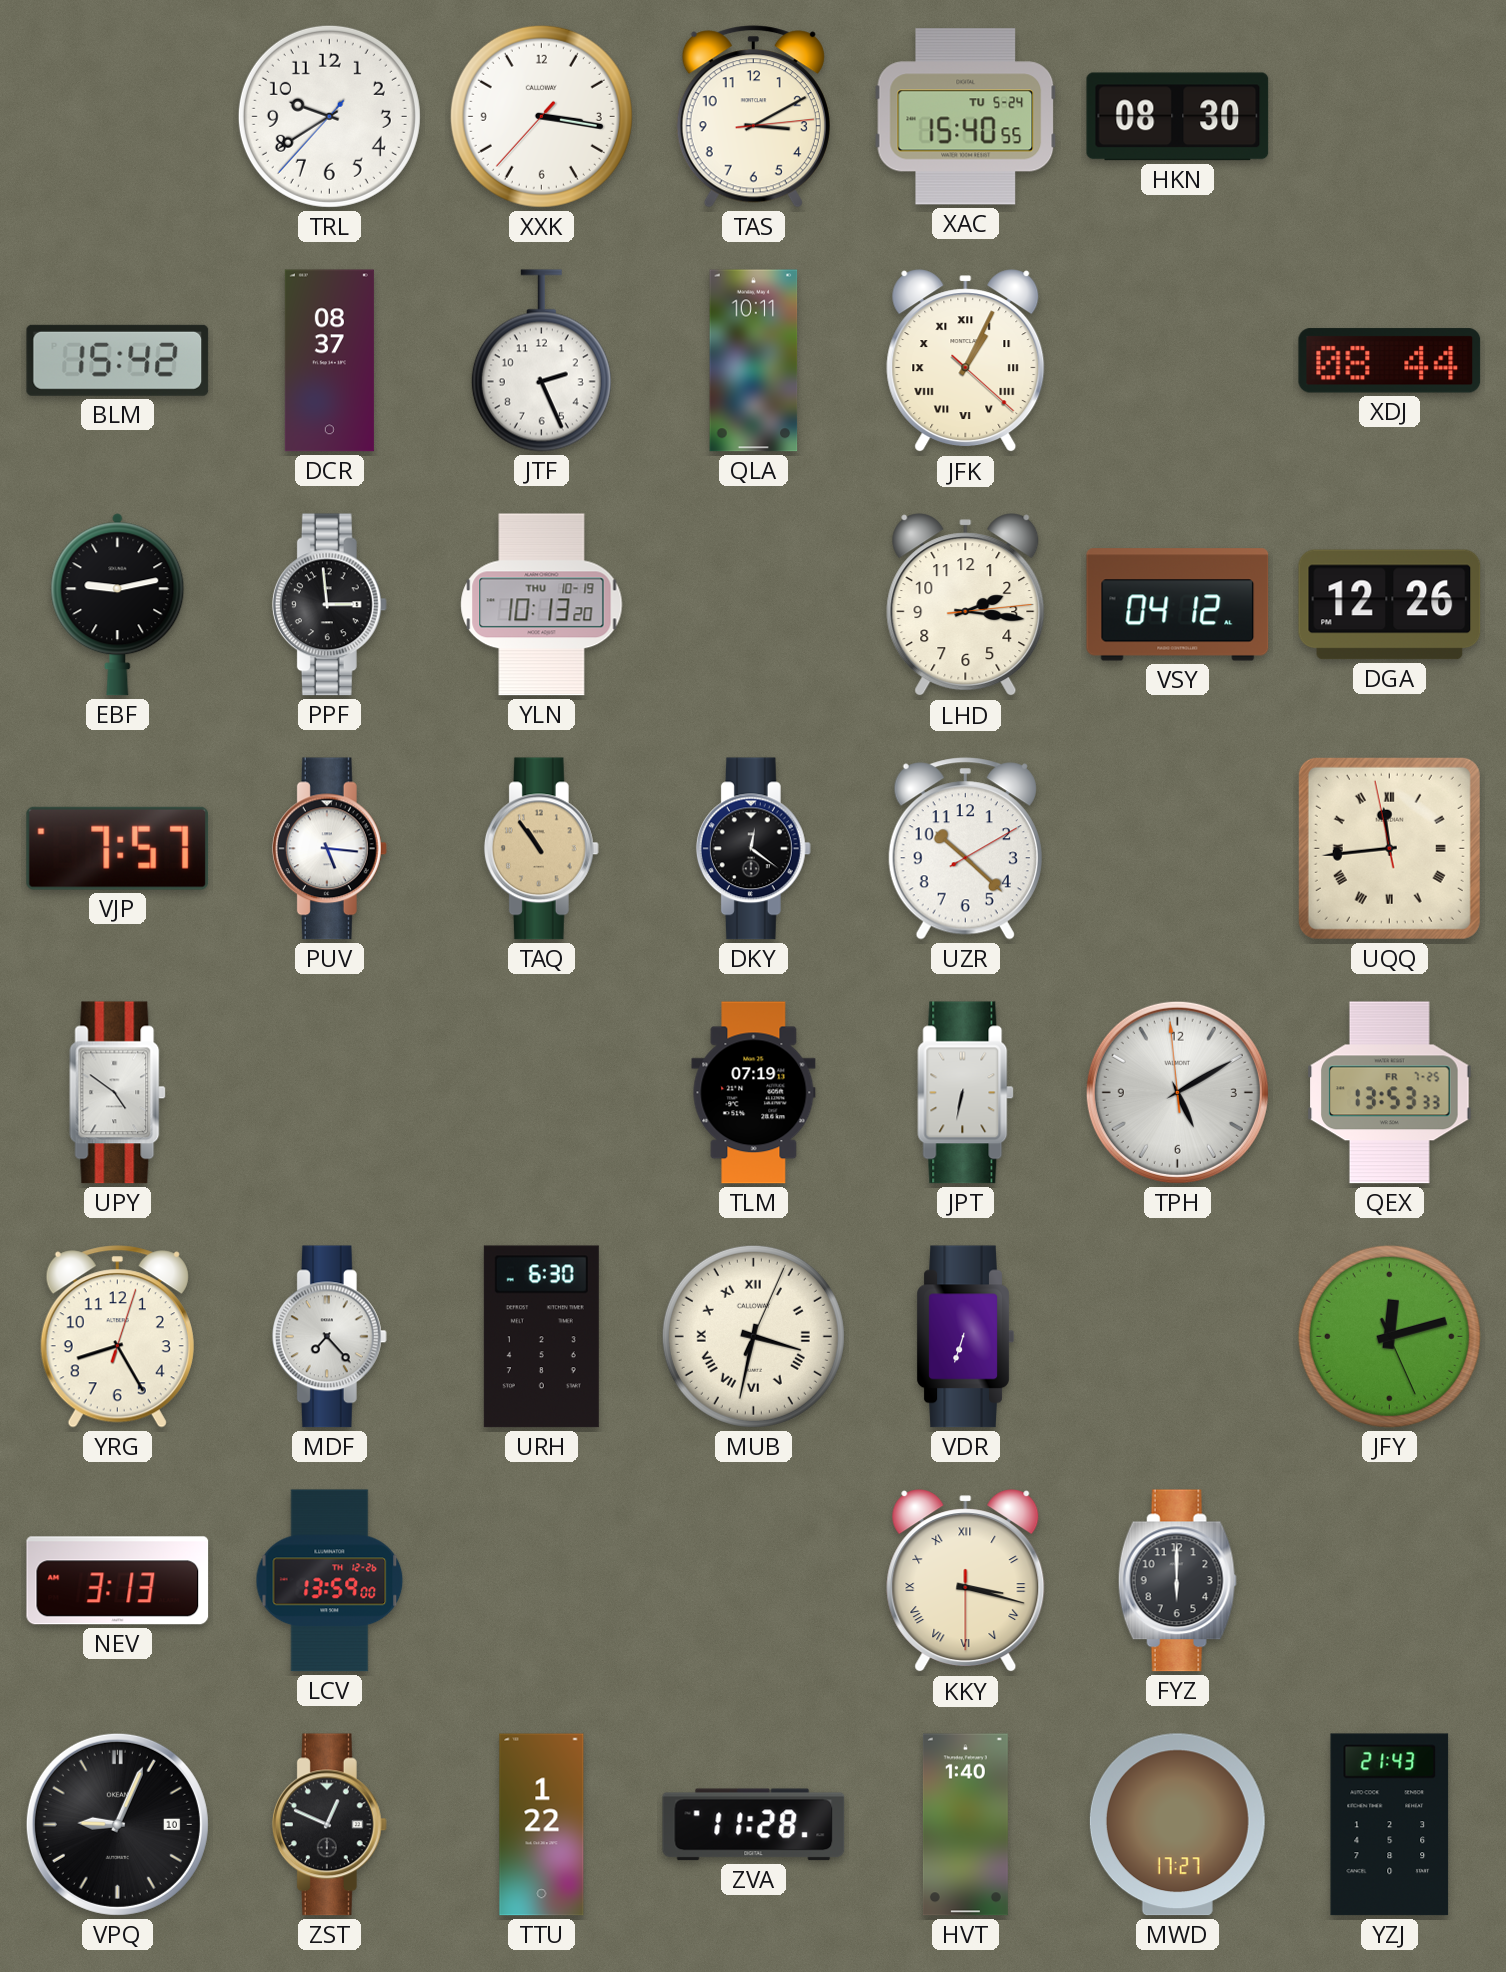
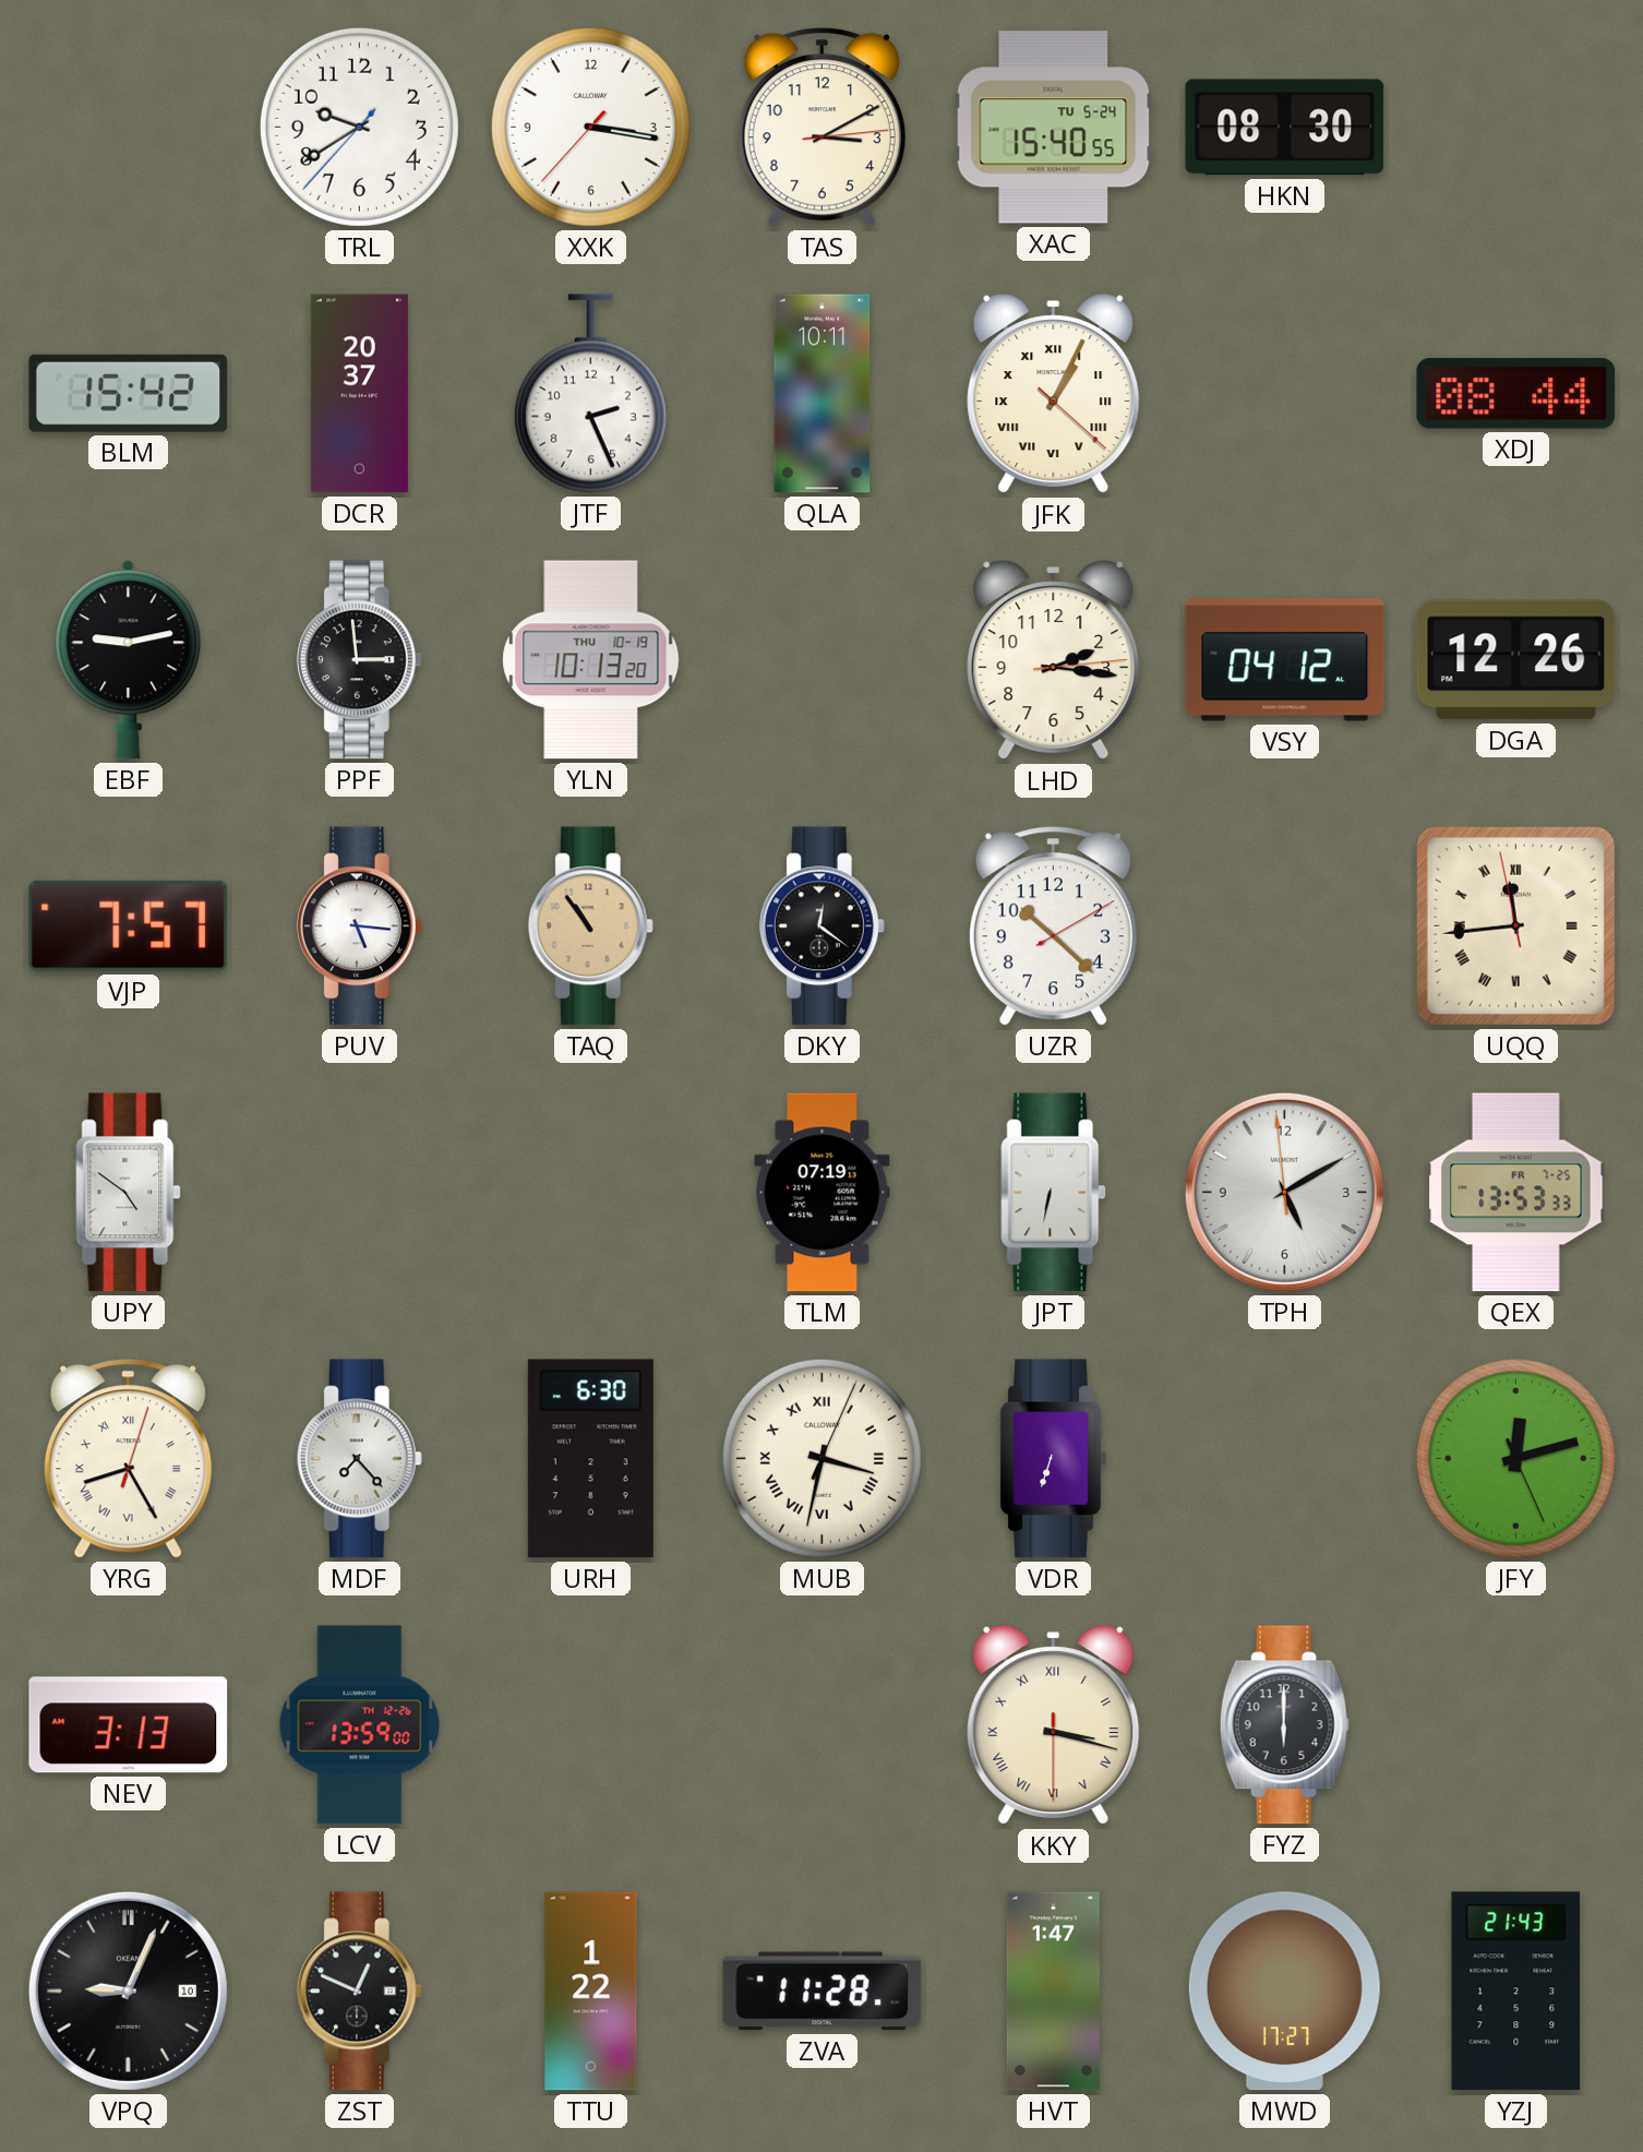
DCR: 08:37 -> 20:37
YRG numerals: Arabic -> Roman
HVT: 1:40 -> 1:47
